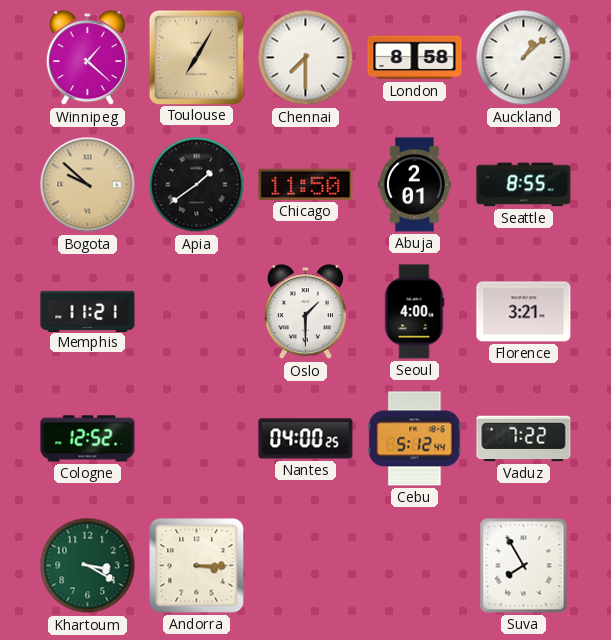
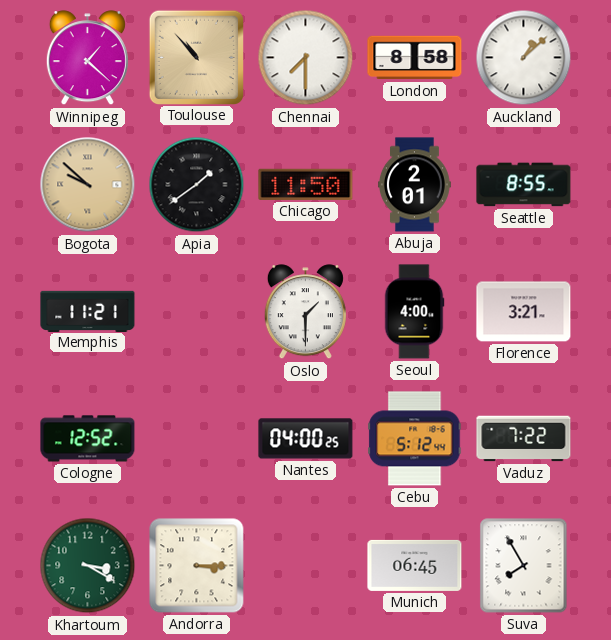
Toulouse: 7:05 -> 10:53
Munich: none -> 06:45
